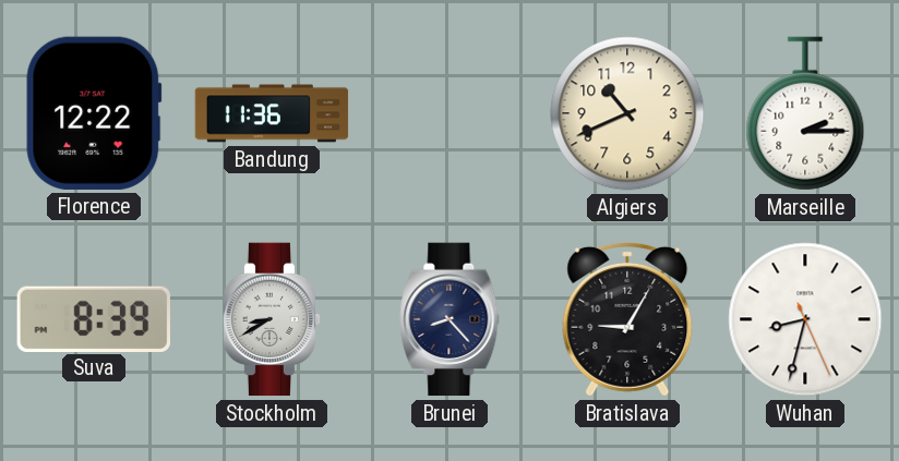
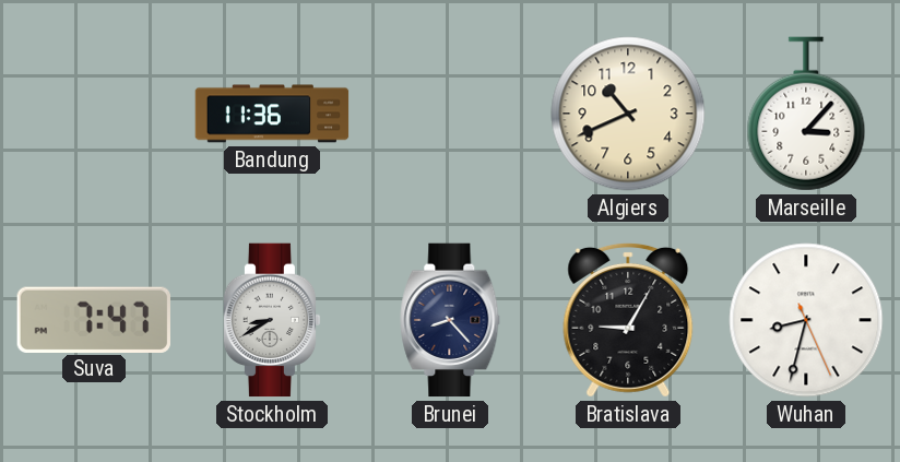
Florence: 12:22 -> none
Marseille: 2:15 -> 3:07
Suva: 8:39 -> 7:47
